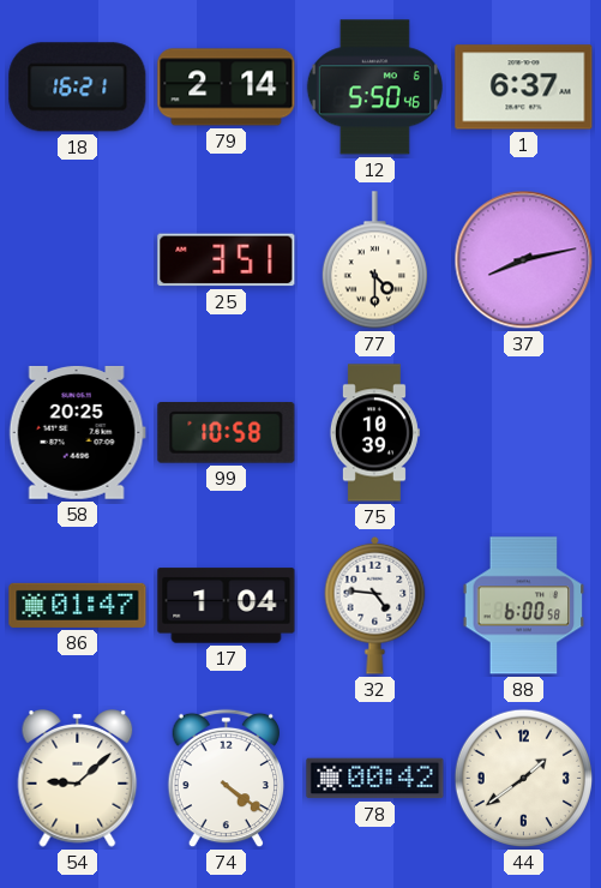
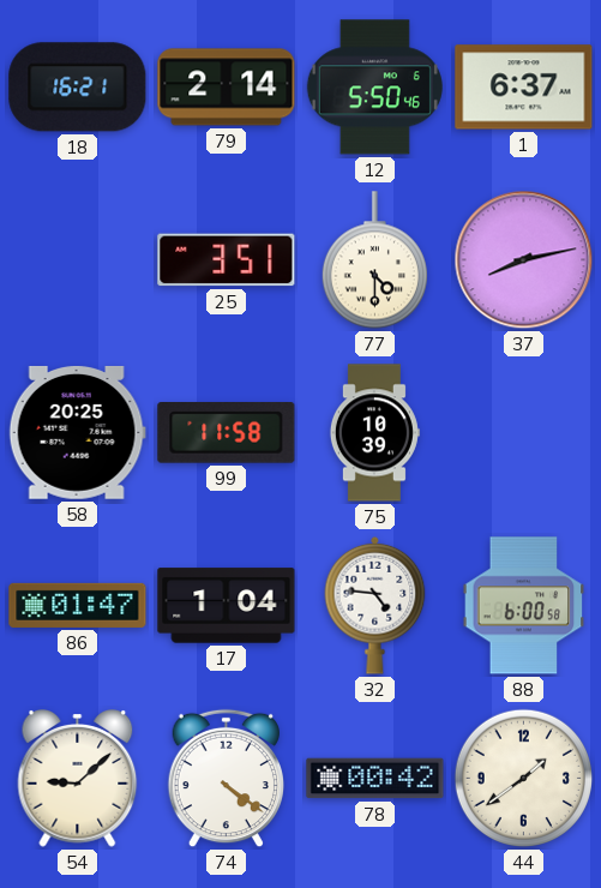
99: 10:58 -> 11:58
